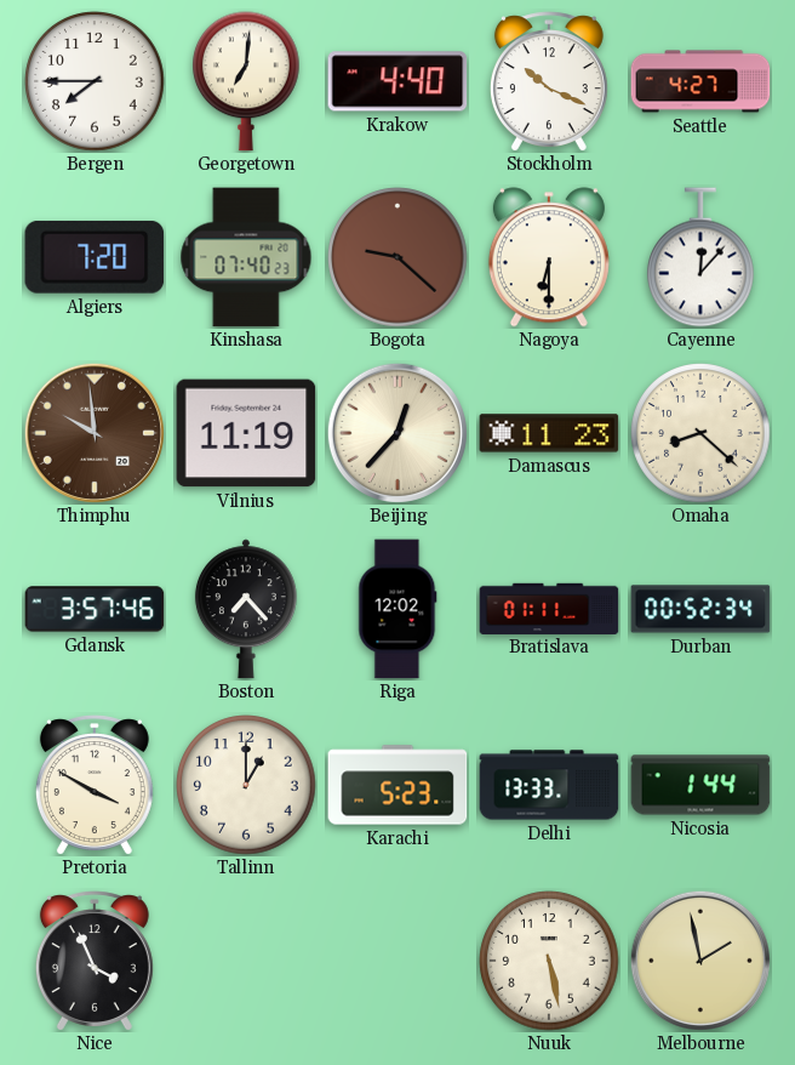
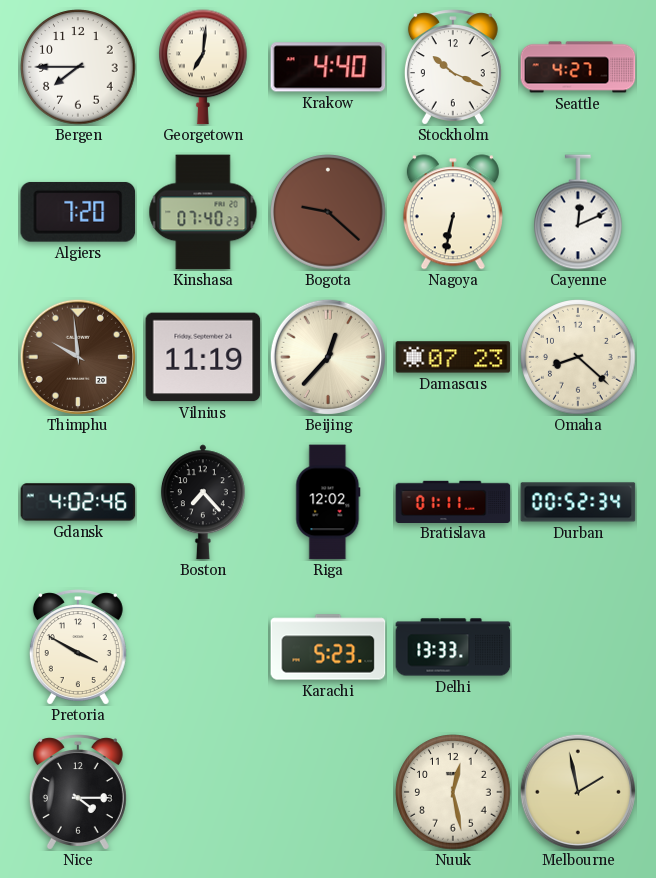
Nagoya: 6:30 -> 6:32
Cayenne: 12:07 -> 12:11
Damascus: 11:23 -> 07:23
Gdansk: 3:57 -> 4:02
Tallinn: 1:00 -> none
Nicosia: 1:44 -> none
Nice: 3:56 -> 4:15
Nuuk: 5:28 -> 12:28
